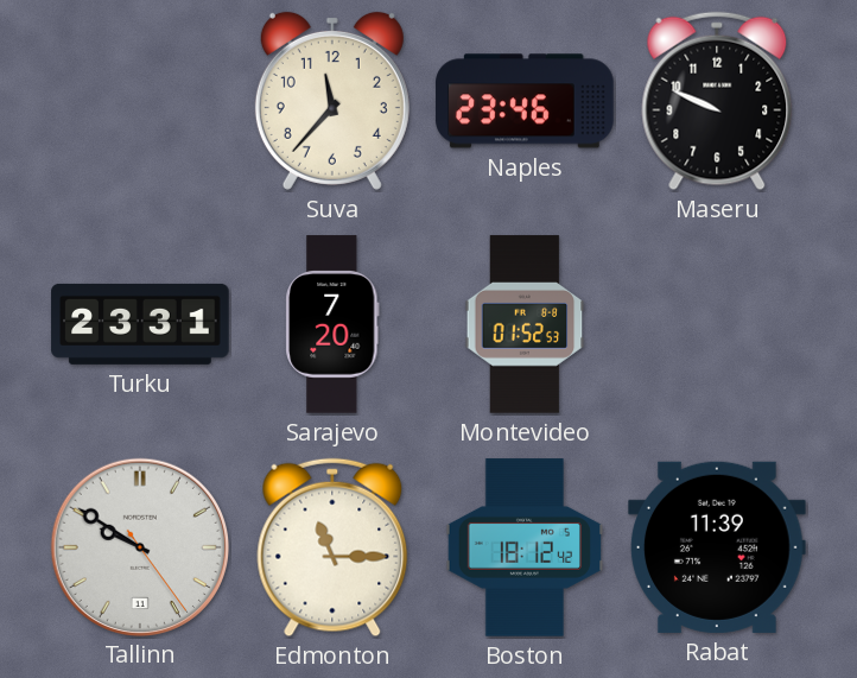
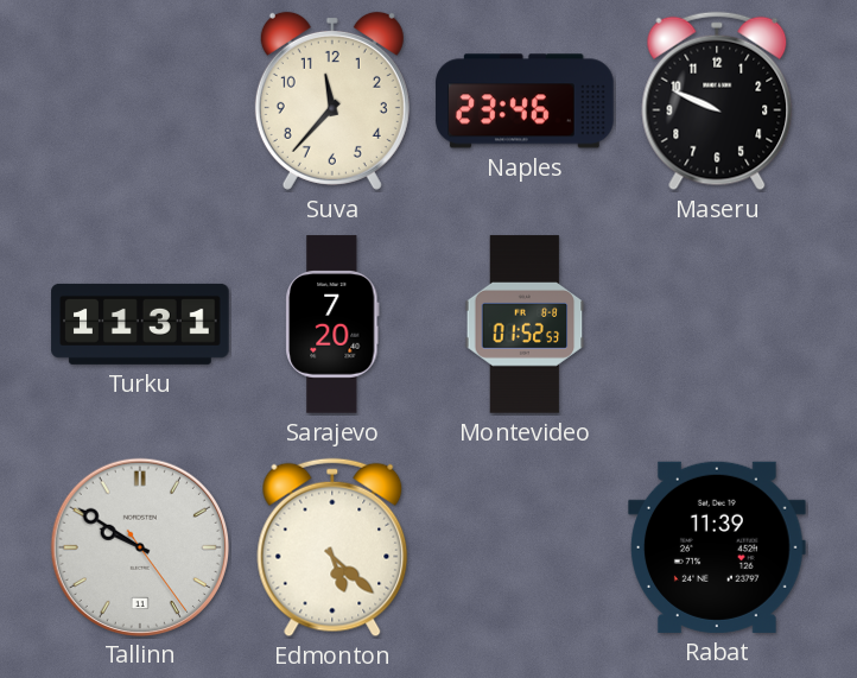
Turku: 23:31 -> 11:31
Edmonton: 11:15 -> 5:22
Boston: 18:12 -> none
